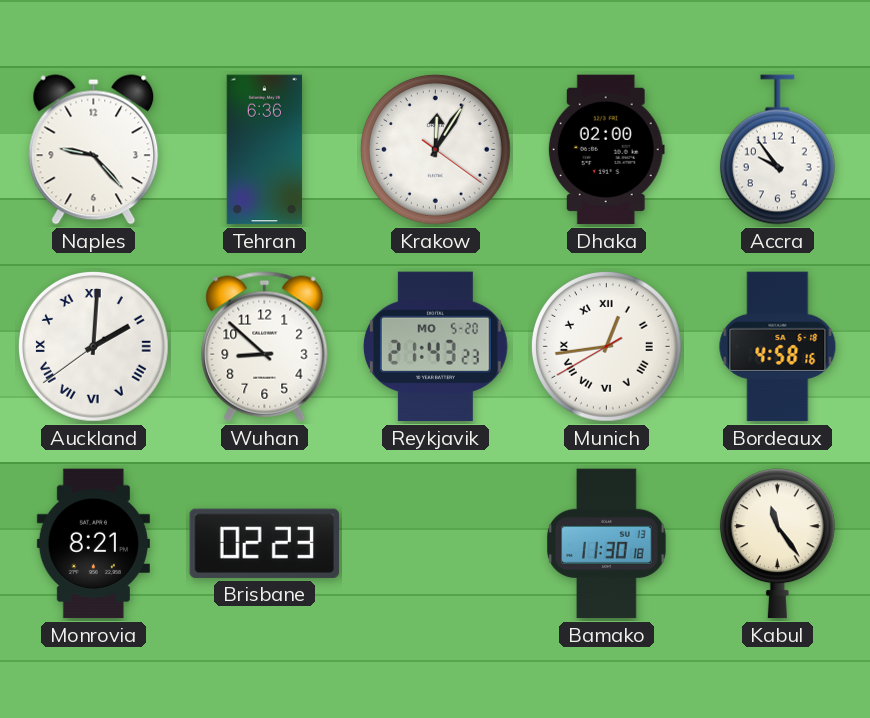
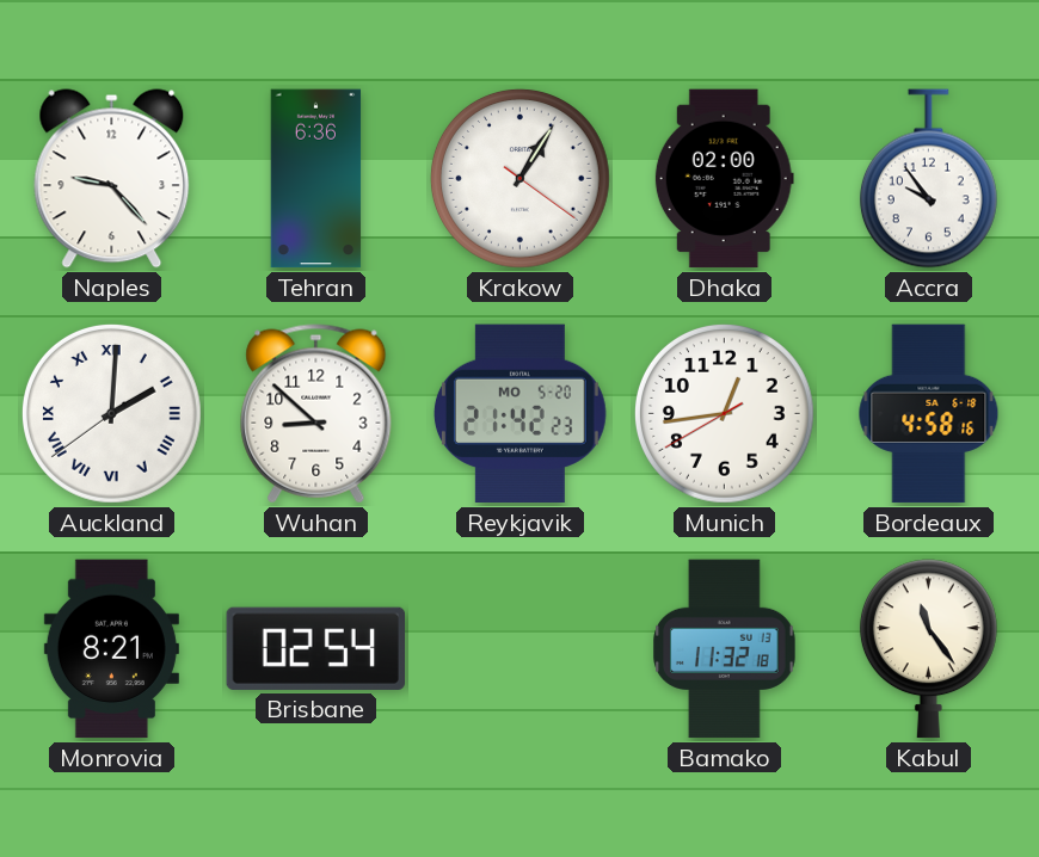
Krakow: 12:05 -> 1:05
Reykjavik: 21:43 -> 21:42
Munich numerals: Roman -> Arabic
Brisbane: 02:23 -> 02:54
Bamako: 11:30 -> 11:32
